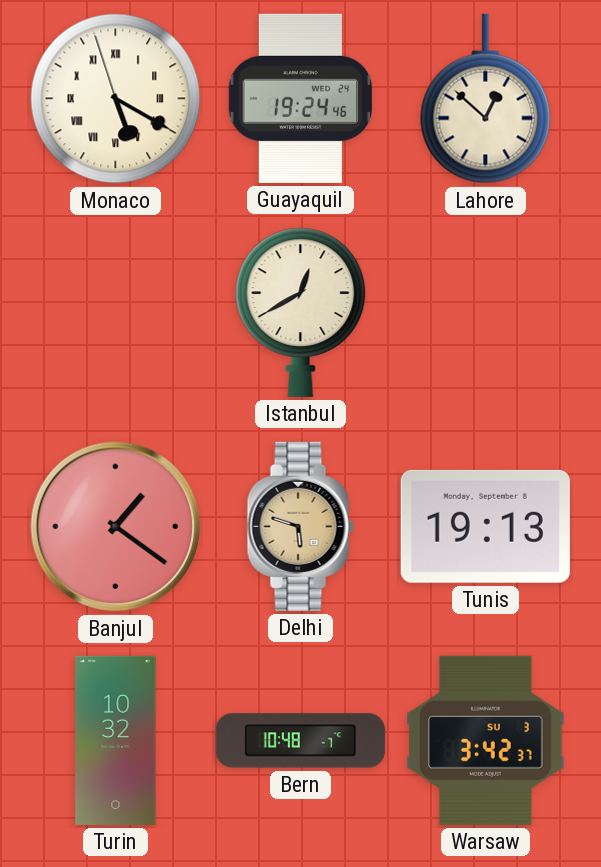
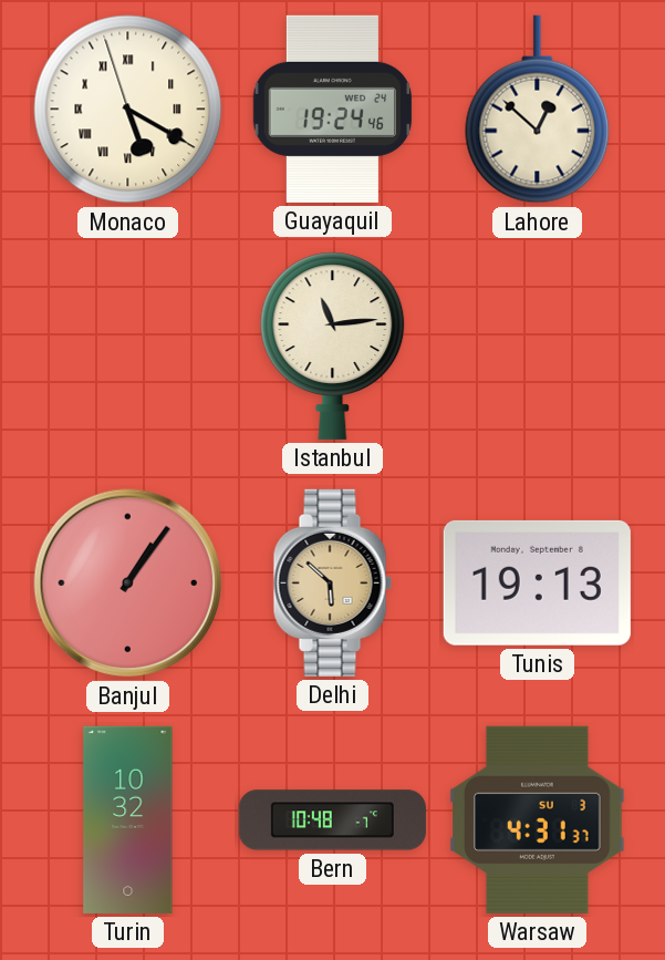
Istanbul: 12:40 -> 11:14
Banjul: 1:21 -> 1:06
Delhi: 5:48 -> 5:52
Warsaw: 3:42 -> 4:31
